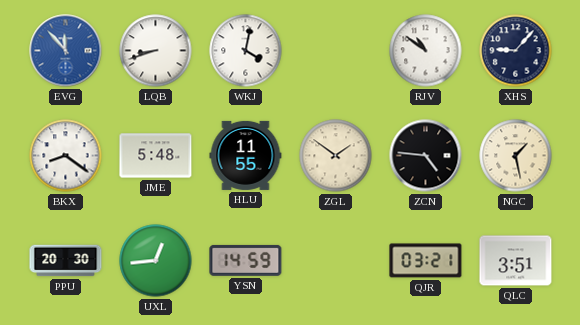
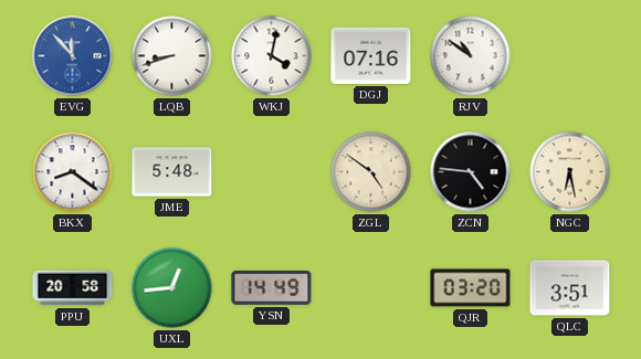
DGJ: none -> 07:16
XHS: 9:07 -> none
HLU: 11:55 -> none
ZGL: 1:51 -> 4:51
NGC: 1:28 -> 6:28
PPU: 20:30 -> 20:58
YSN: 14:59 -> 14:49
QJR: 03:21 -> 03:20
